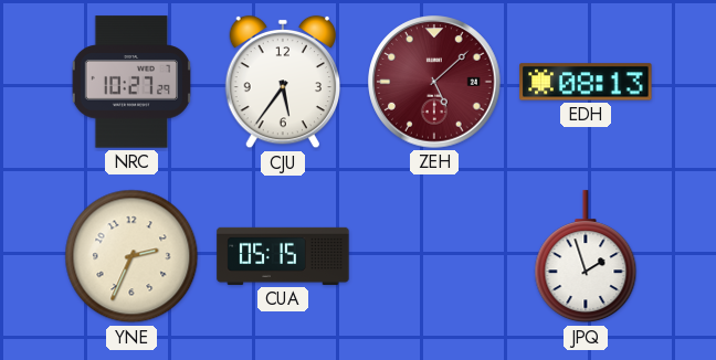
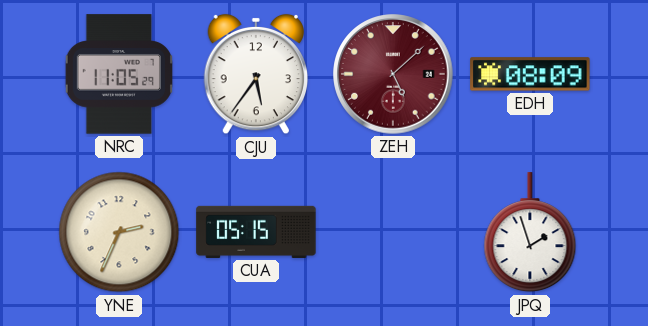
NRC: 10:27 -> 11:05
EDH: 08:13 -> 08:09
